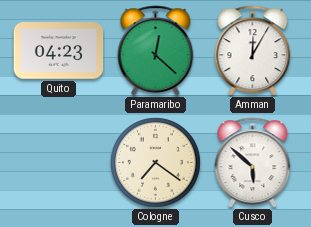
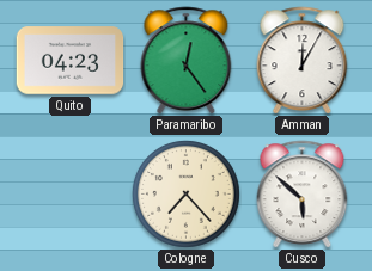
Paramaribo: 12:22 -> 12:24
Cologne: 7:21 -> 7:23
